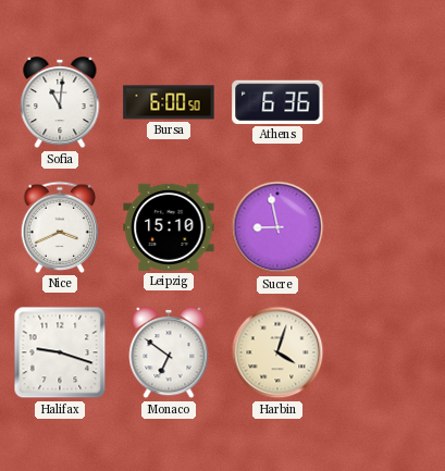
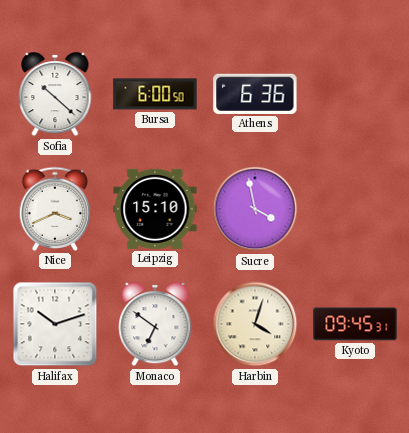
Sofia: 11:01 -> 10:22
Sucre: 8:58 -> 3:58
Halifax: 9:18 -> 10:12
Kyoto: none -> 09:45
